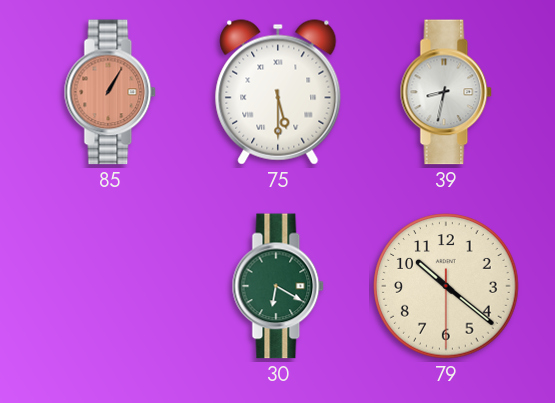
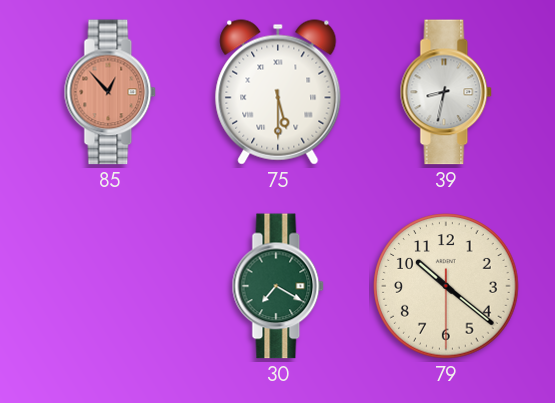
85: 1:05 -> 12:53
30: 6:20 -> 7:20
